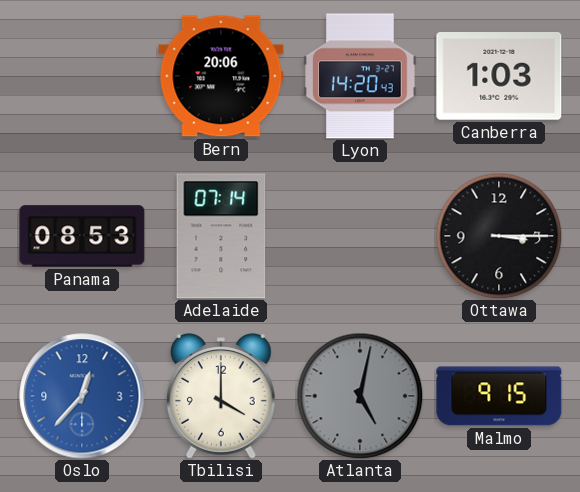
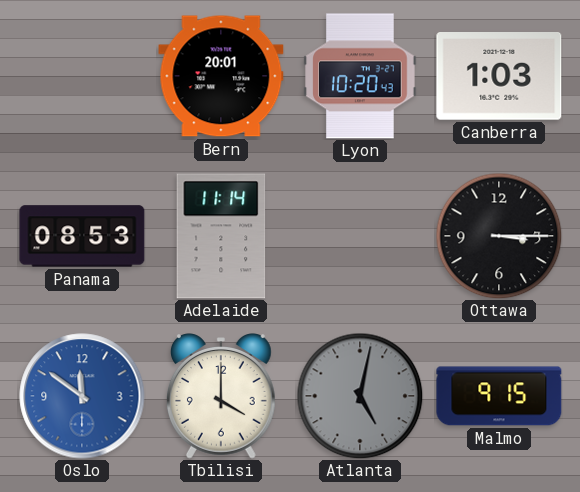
Bern: 20:06 -> 20:01
Lyon: 14:20 -> 10:20
Adelaide: 07:14 -> 11:14
Oslo: 12:37 -> 11:51
